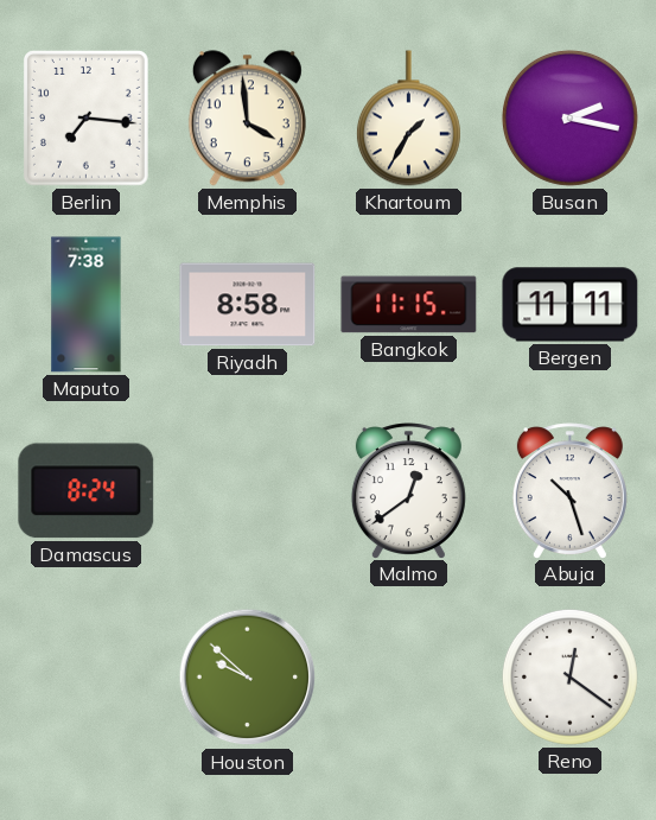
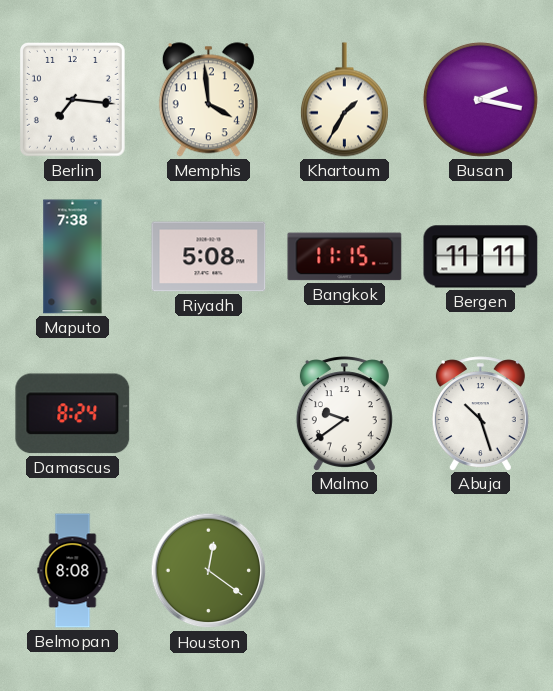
Riyadh: 8:58 -> 5:08
Malmo: 12:39 -> 9:39
Belmopan: none -> 8:08
Houston: 9:52 -> 12:21
Reno: 12:21 -> none
